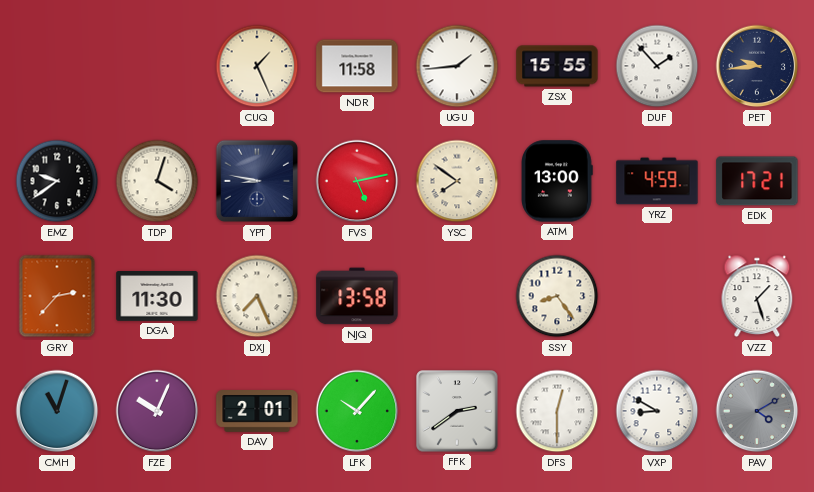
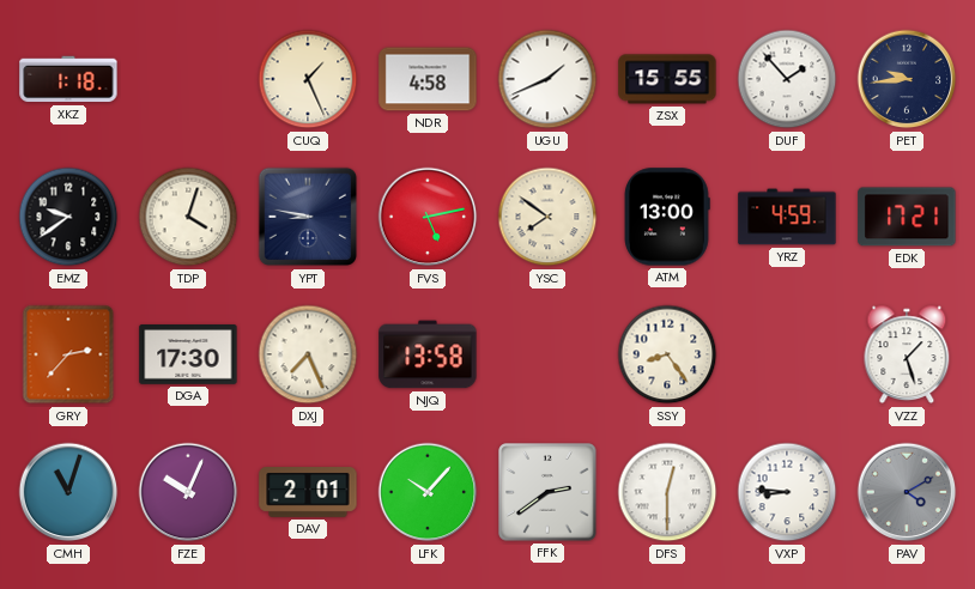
XKZ: none -> 1:18
NDR: 11:58 -> 4:58
UGU: 1:44 -> 1:41
DGA: 11:30 -> 17:30
VXP: 8:50 -> 8:46
